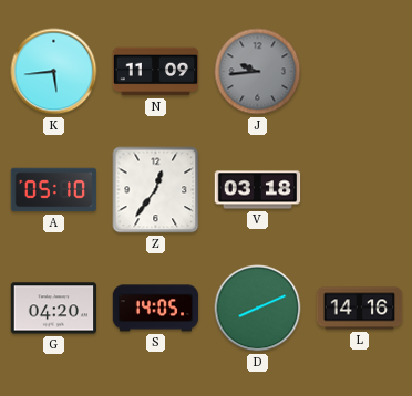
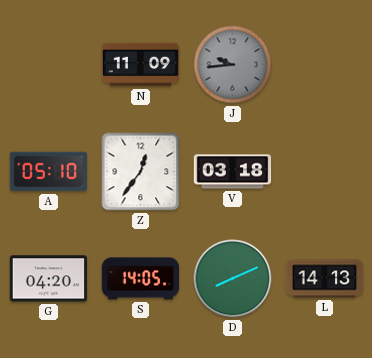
K: 5:44 -> none
L: 14:16 -> 14:13
